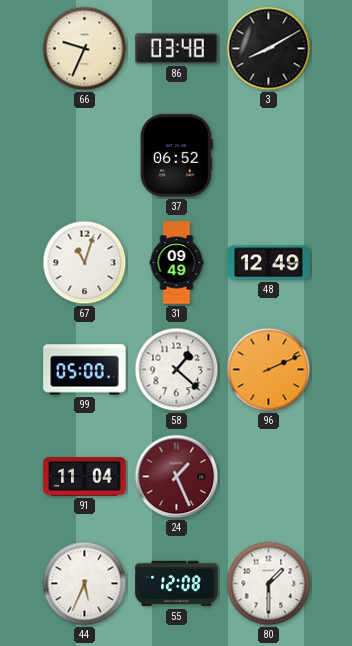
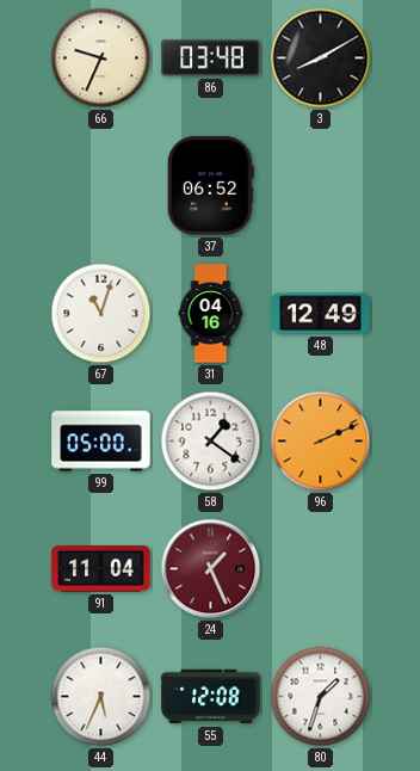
31: 09:49 -> 04:16
58: 1:22 -> 1:21
80: 1:30 -> 1:33
